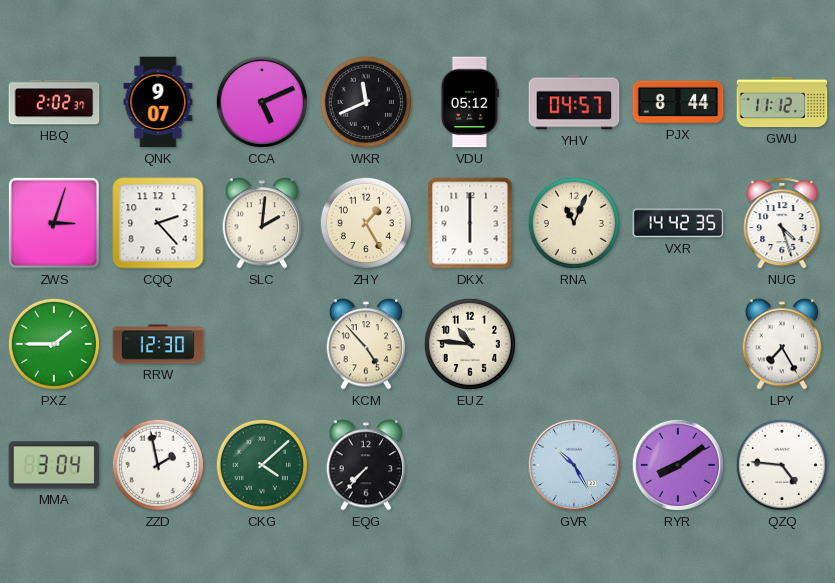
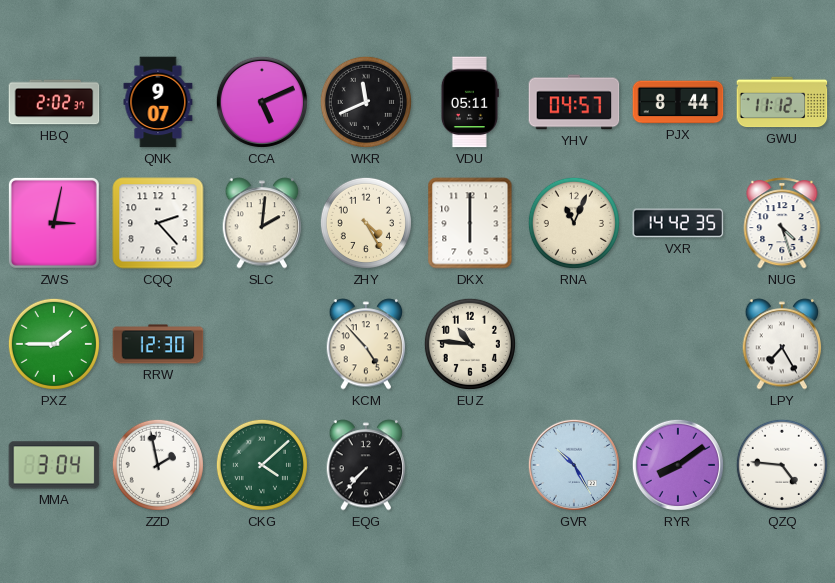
VDU: 05:12 -> 05:11
ZWS: 3:03 -> 3:02
ZHY: 1:25 -> 4:25
